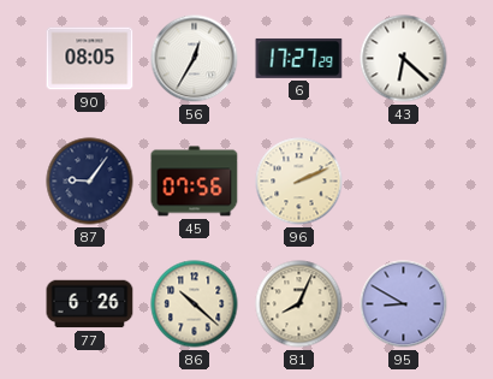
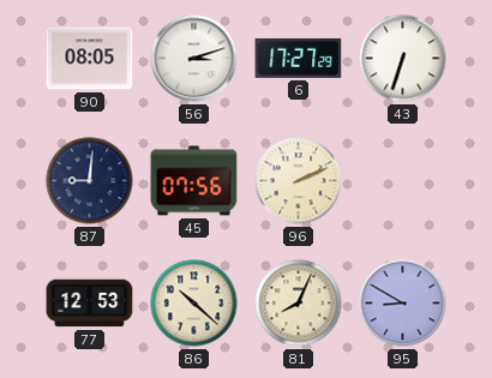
56: 12:35 -> 3:12
43: 6:22 -> 6:33
87: 9:06 -> 9:01
77: 6:26 -> 12:53
